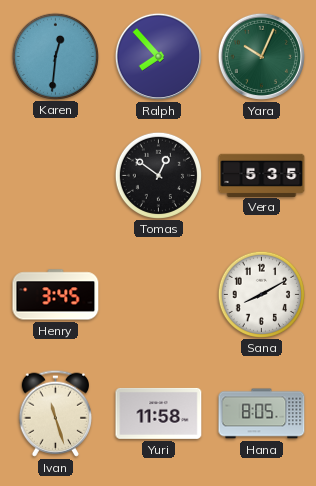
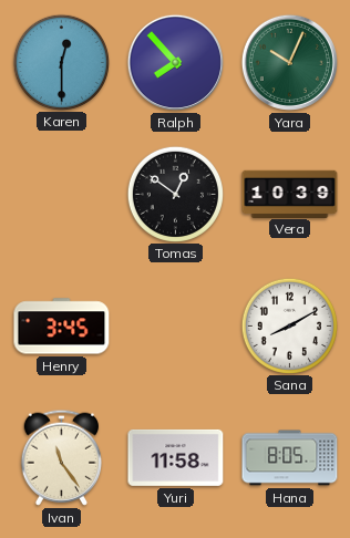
Karen: 12:31 -> 12:30
Vera: 5:35 -> 10:39
Ivan: 11:27 -> 11:24
